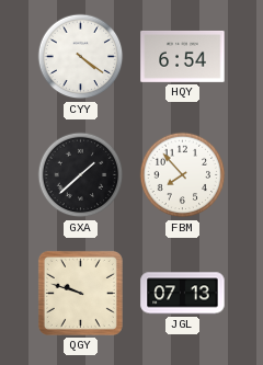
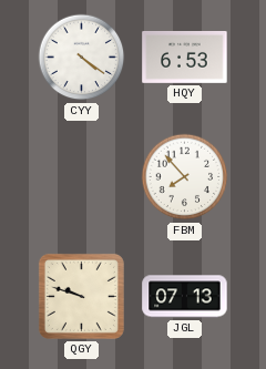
HQY: 6:54 -> 6:53
GXA: 1:38 -> none
